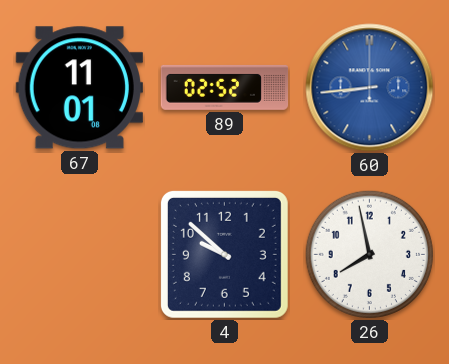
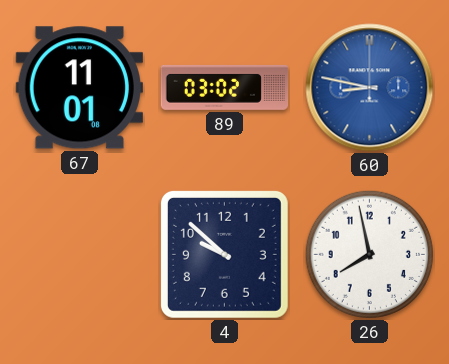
89: 02:52 -> 03:02
60: 8:44 -> 8:47
